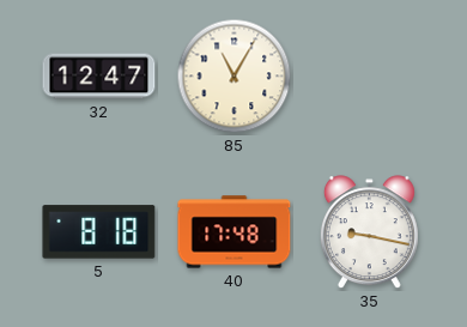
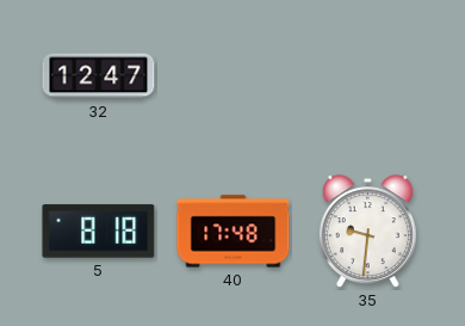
85: 11:05 -> none
35: 9:17 -> 9:31
